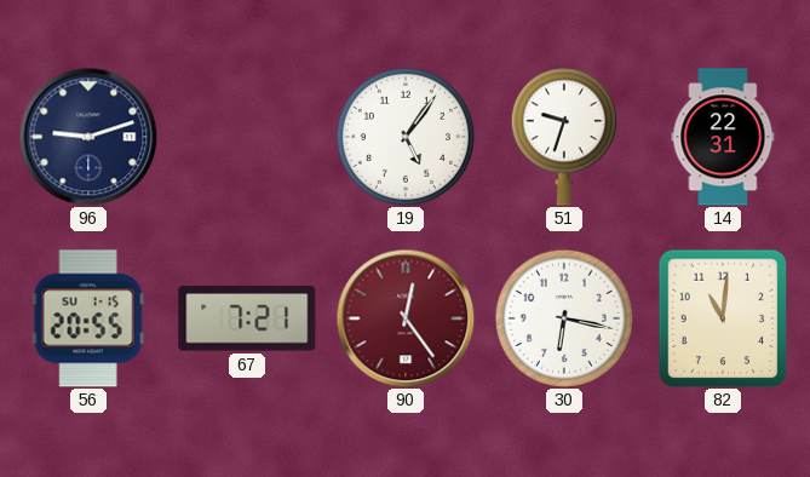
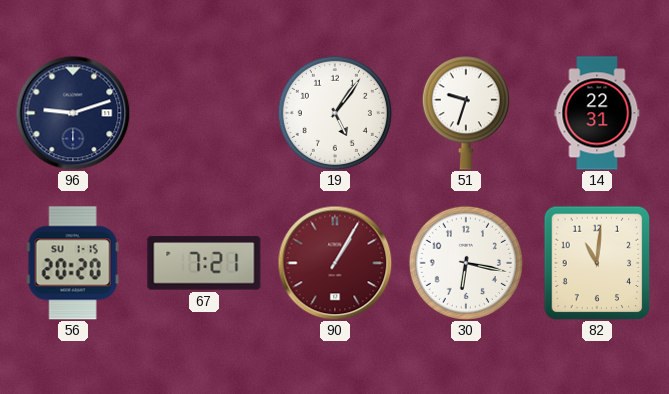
56: 20:55 -> 20:20
90: 12:24 -> 1:05
